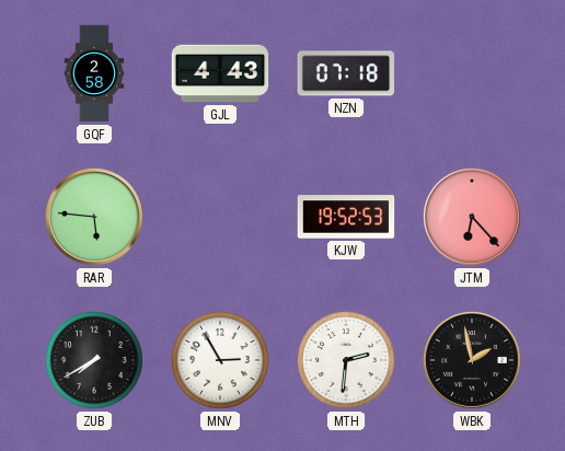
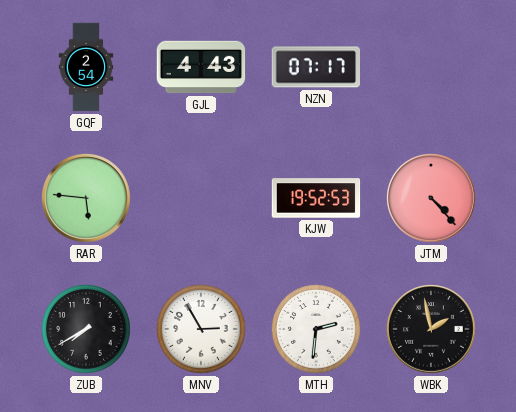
GQF: 2:58 -> 2:54
NZN: 07:18 -> 07:17
JTM: 6:23 -> 4:23
